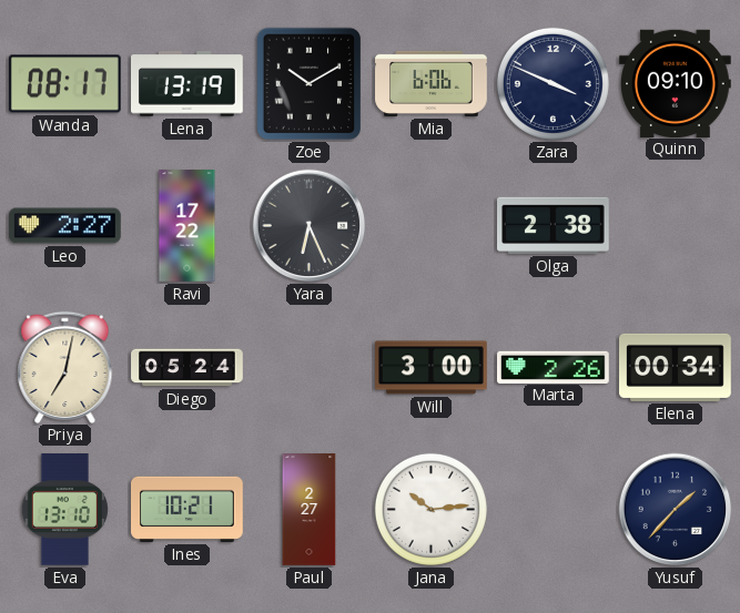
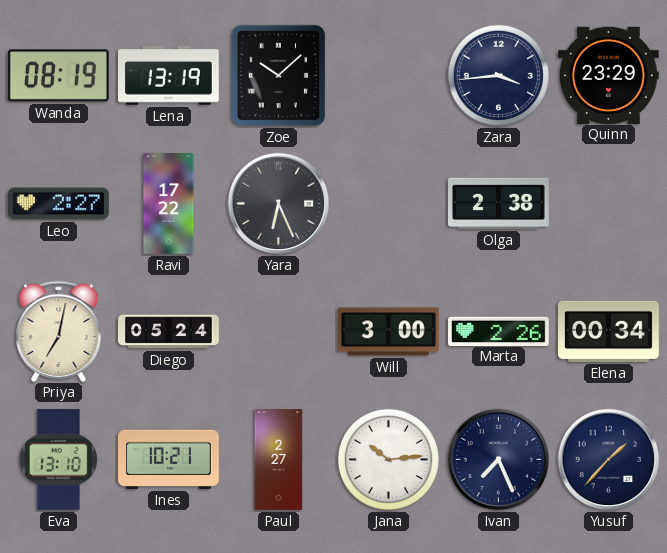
Wanda: 08:17 -> 08:19
Zoe: 10:10 -> 10:08
Mia: 6:06 -> none
Zara: 3:49 -> 3:44
Quinn: 09:10 -> 23:29
Ivan: none -> 7:26
